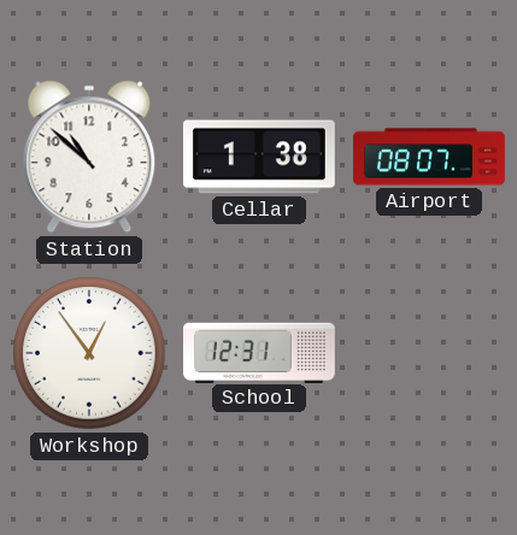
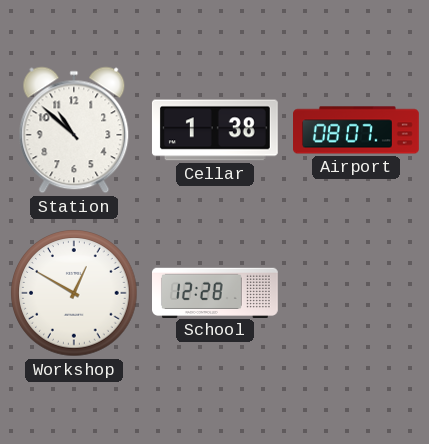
Workshop: 12:54 -> 12:50
School: 12:31 -> 12:28
